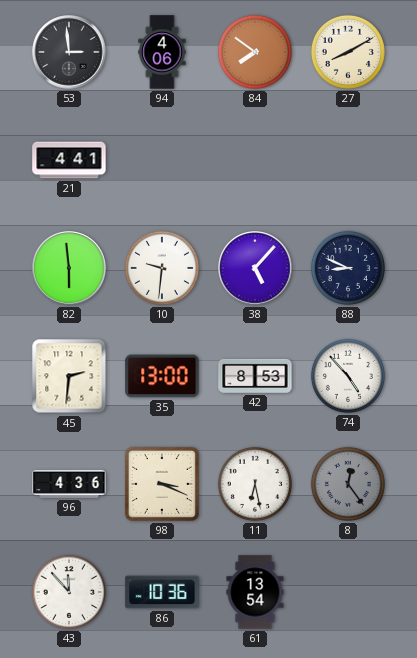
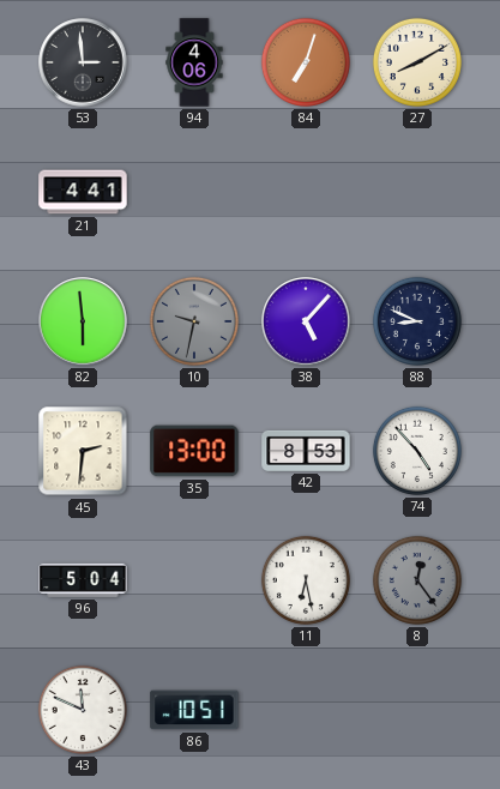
84: 7:51 -> 7:03
10: 9:31 -> 9:32
10 dial: white -> grey
96: 4:36 -> 5:04
98: 3:19 -> none
43: 11:53 -> 11:49
86: 10:36 -> 10:51
61: 13:54 -> none
